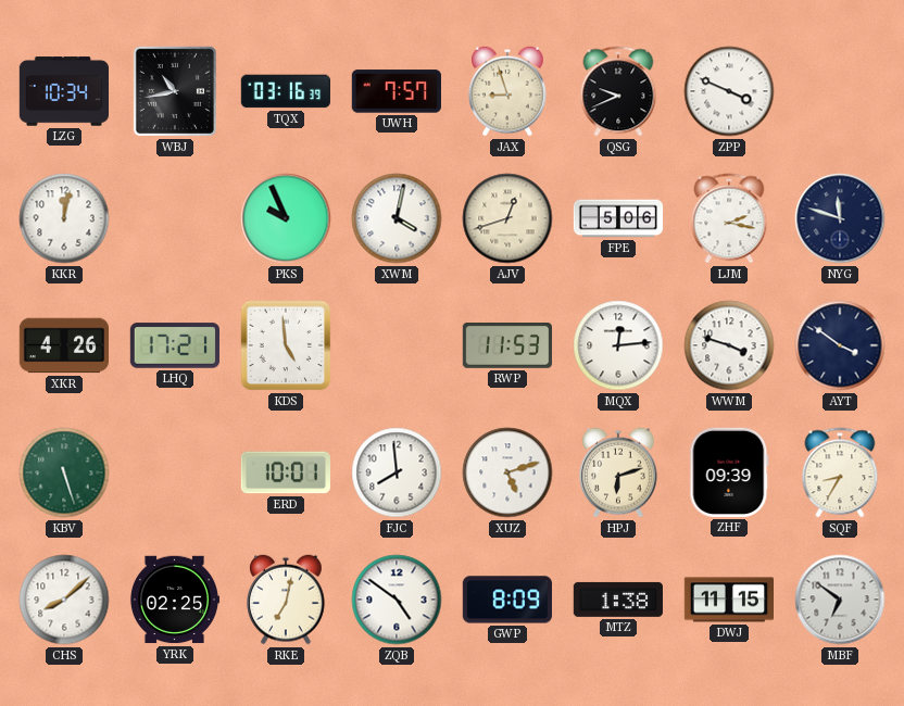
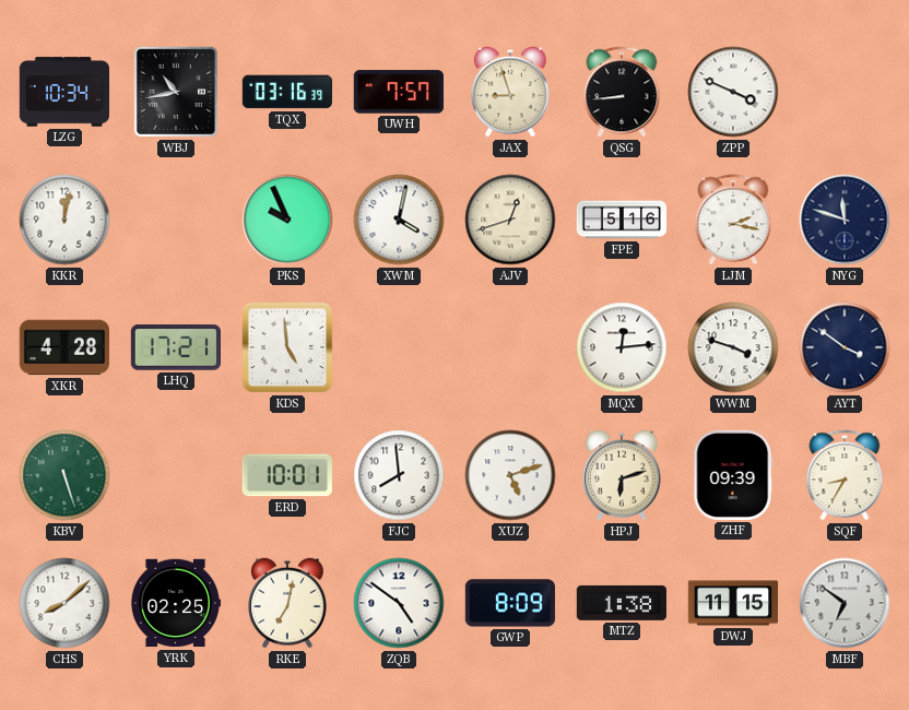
QSG: 9:41 -> 8:44
FPE: 5:06 -> 5:16
XKR: 4:26 -> 4:28
RWP: 11:53 -> none
